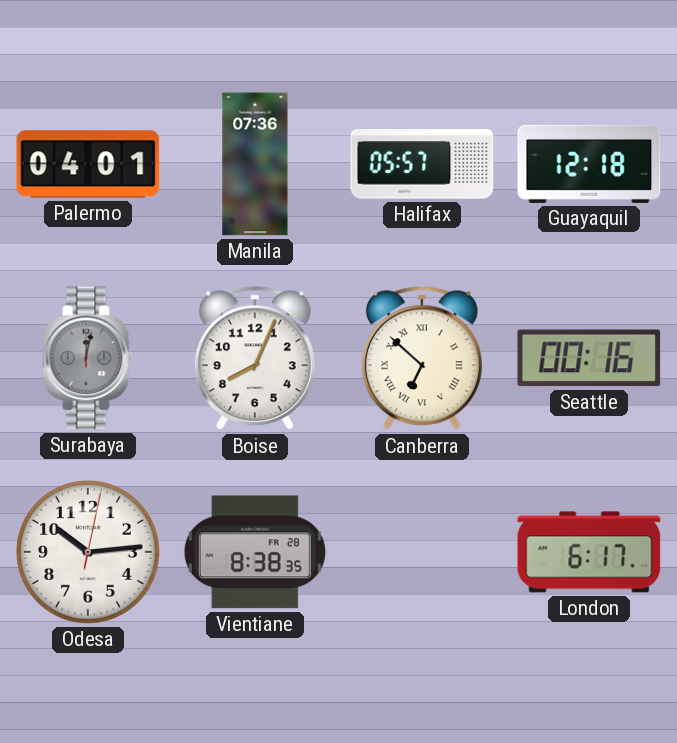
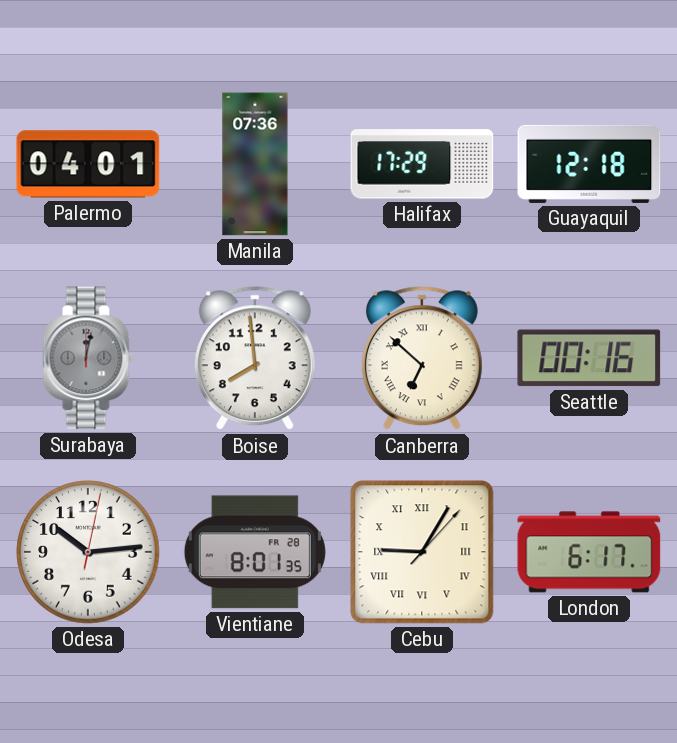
Halifax: 05:57 -> 17:29
Boise: 8:04 -> 7:59
Vientiane: 8:38 -> 8:01
Cebu: none -> 9:05
